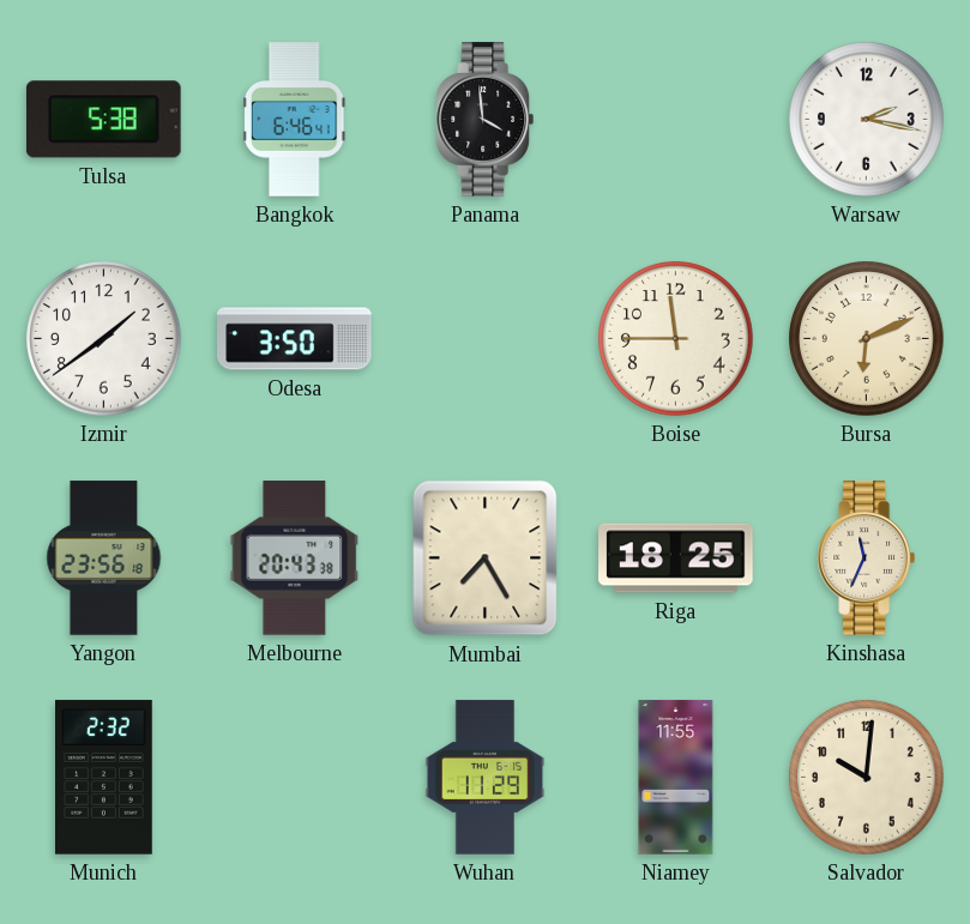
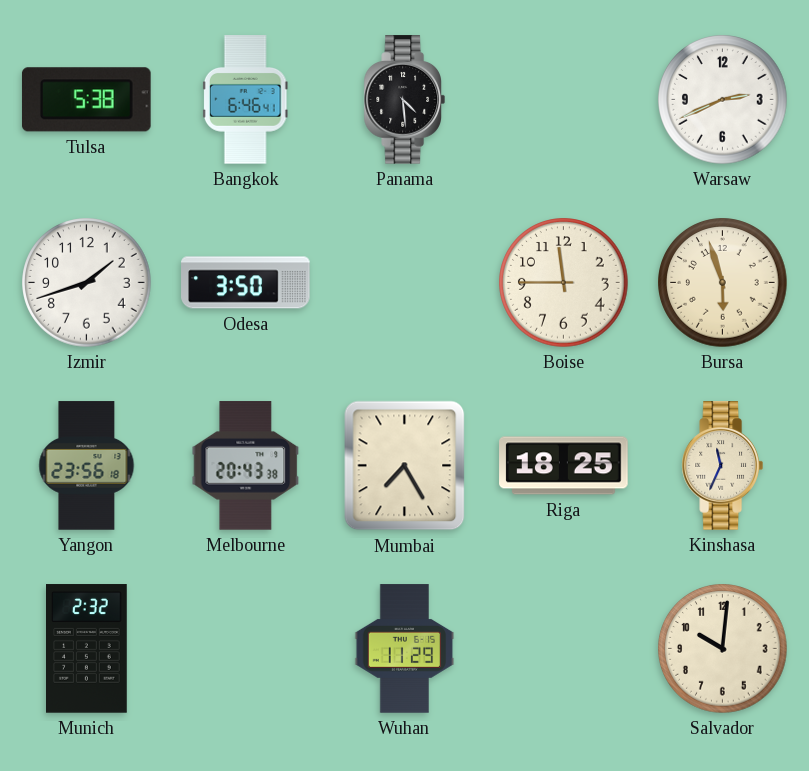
Panama: 3:59 -> 4:29
Warsaw: 2:17 -> 2:41
Izmir: 1:39 -> 1:42
Bursa: 6:11 -> 5:57
Niamey: 11:55 -> none
